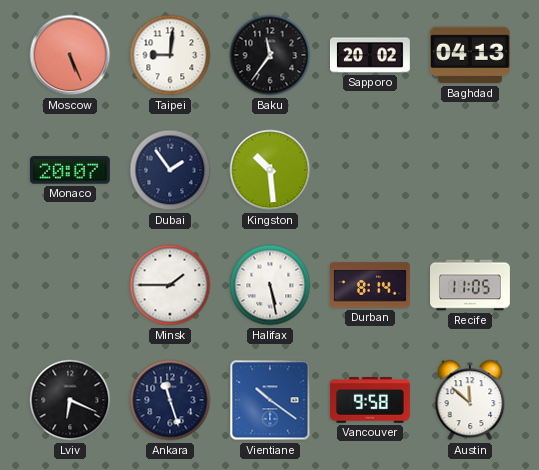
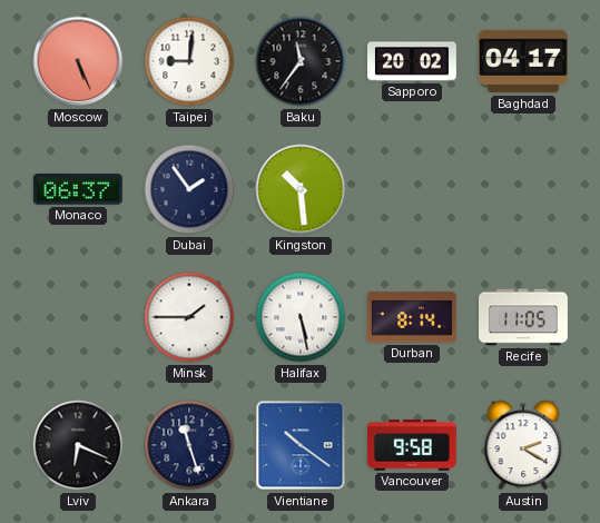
Baghdad: 04:13 -> 04:17
Monaco: 20:07 -> 06:37
Austin: 11:52 -> 2:20
